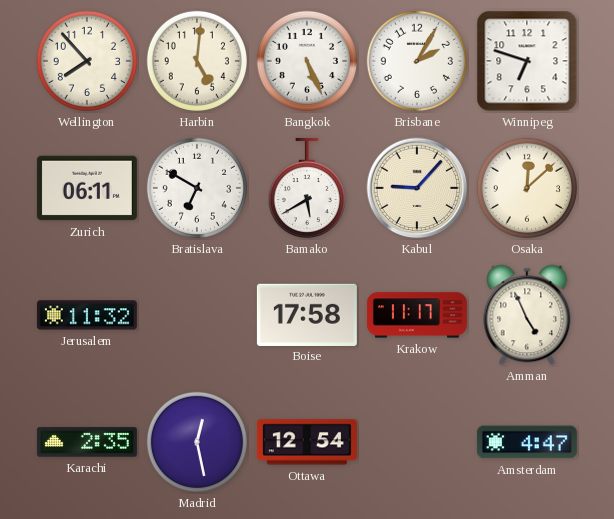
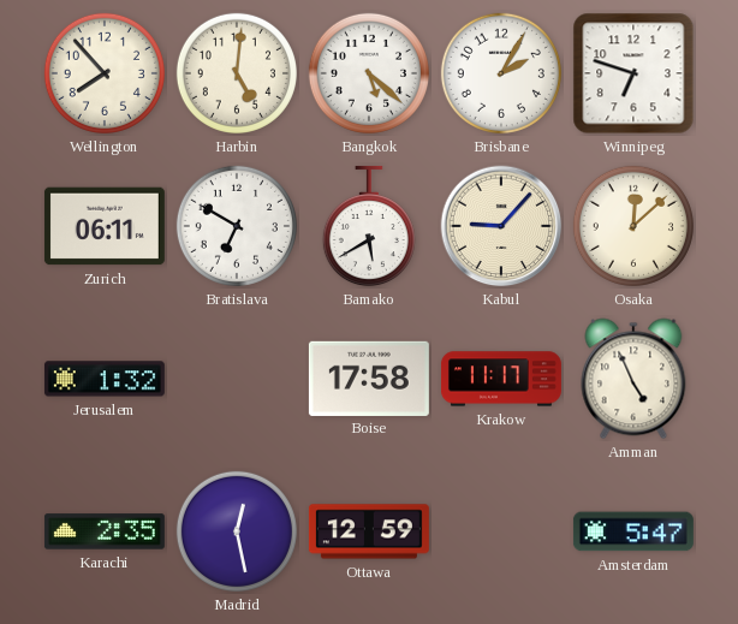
Bangkok: 5:26 -> 5:22
Jerusalem: 11:32 -> 1:32
Ottawa: 12:54 -> 12:59
Amsterdam: 4:47 -> 5:47
